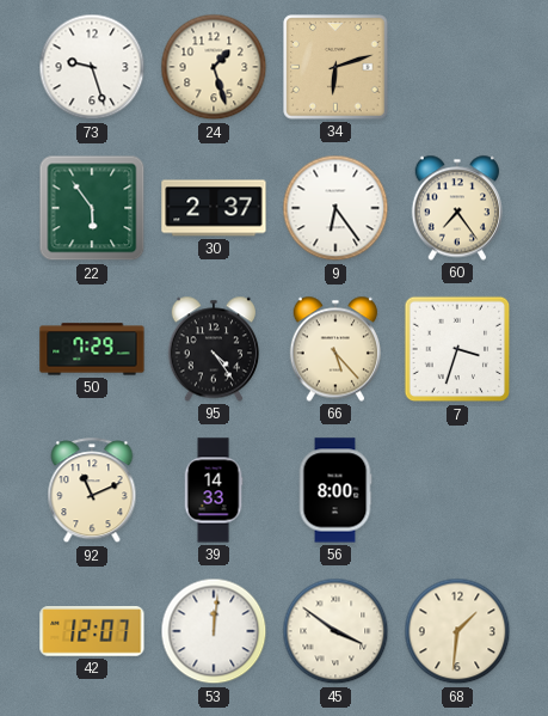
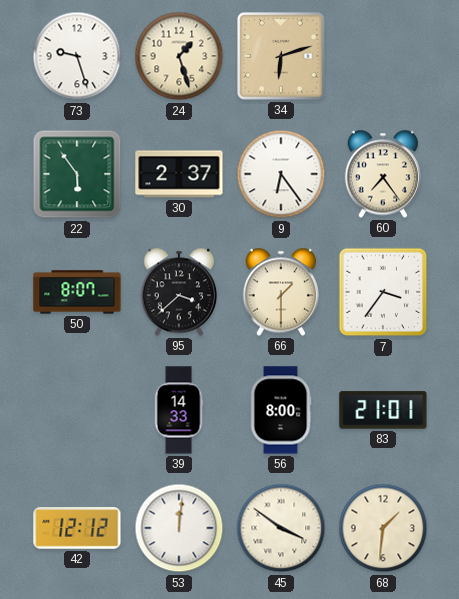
50: 7:29 -> 8:07
95: 4:24 -> 3:38
66: 5:23 -> 1:30
7: 3:33 -> 3:36
92: 11:11 -> none
83: none -> 21:01
42: 12:07 -> 12:12
